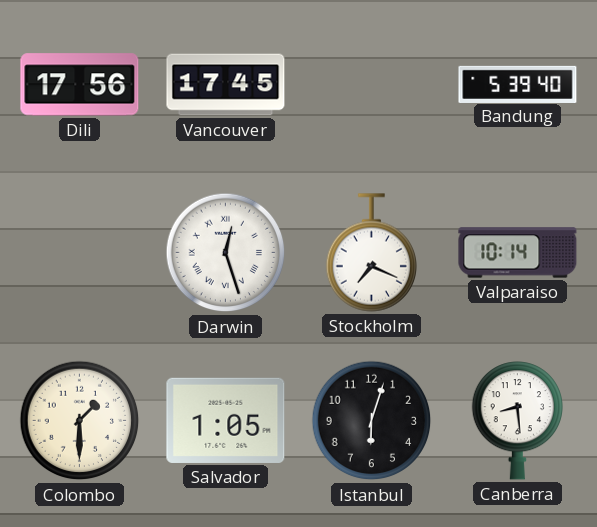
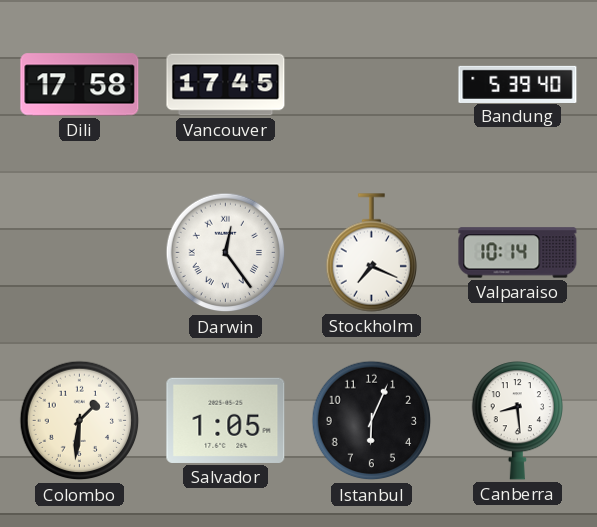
Dili: 17:56 -> 17:58
Darwin: 12:27 -> 12:24
Colombo: 1:30 -> 1:31
Istanbul: 6:03 -> 6:04
